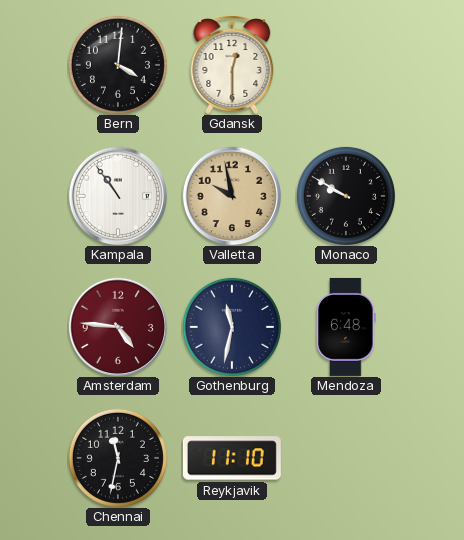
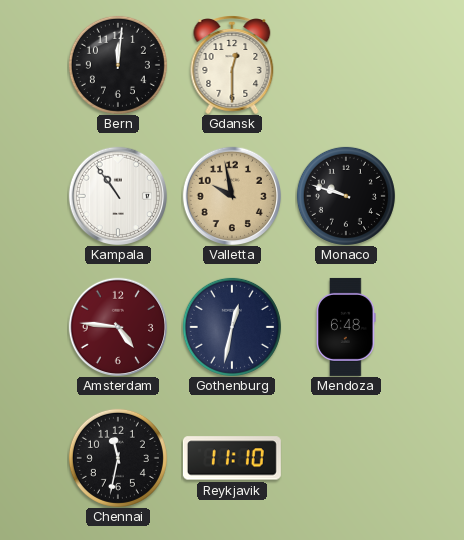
Bern: 4:01 -> 12:01
Monaco: 9:50 -> 9:48
Gothenburg: 11:32 -> 12:32
